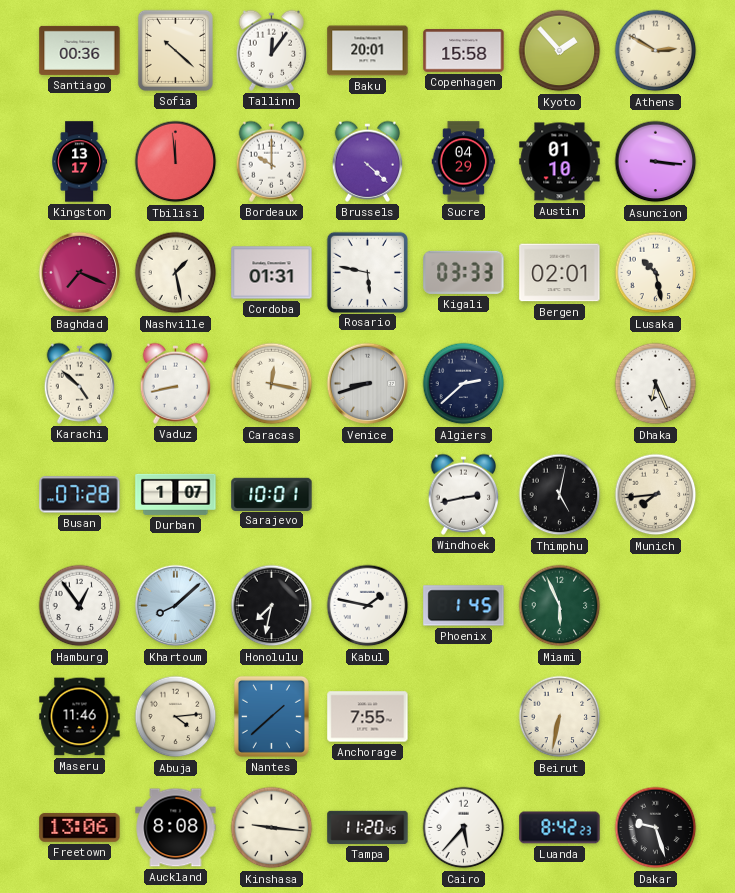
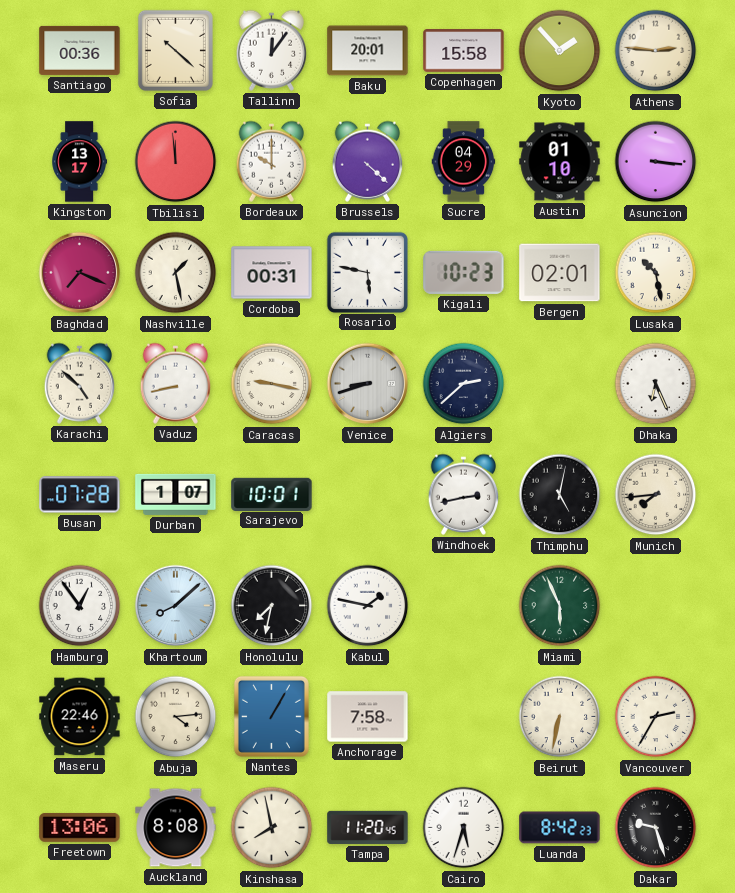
Athens: 2:50 -> 2:46
Cordoba: 01:31 -> 00:31
Kigali: 03:33 -> 10:23
Caracas: 12:17 -> 9:17
Phoenix: 1:45 -> none
Maseru: 11:46 -> 22:46
Nantes: 1:38 -> 1:05
Anchorage: 7:55 -> 7:58
Vancouver: none -> 2:35
Kinshasa: 9:16 -> 7:58
Cairo: 5:37 -> 5:33
